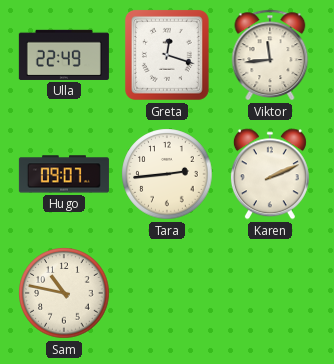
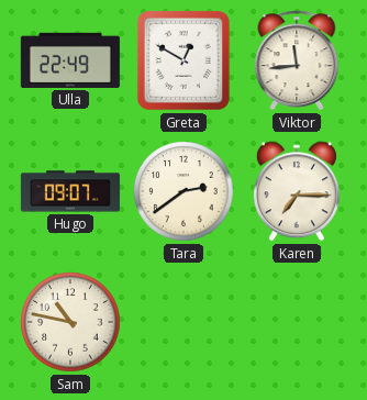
Greta: 12:18 -> 12:50
Tara: 2:44 -> 2:39
Karen: 2:11 -> 7:15
